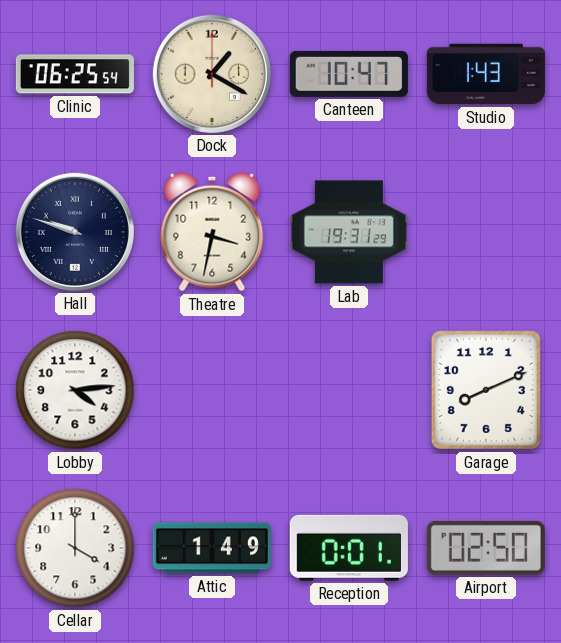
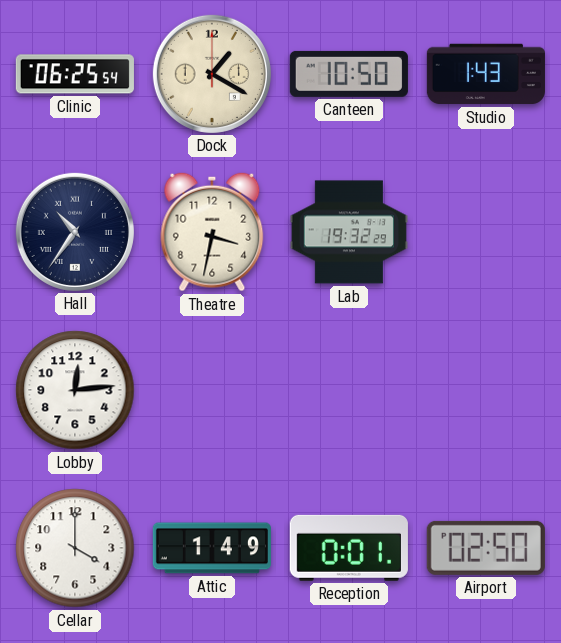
Canteen: 10:47 -> 10:50
Hall: 9:48 -> 10:36
Lab: 19:31 -> 19:32
Lobby: 4:14 -> 12:14
Garage: 8:11 -> none
